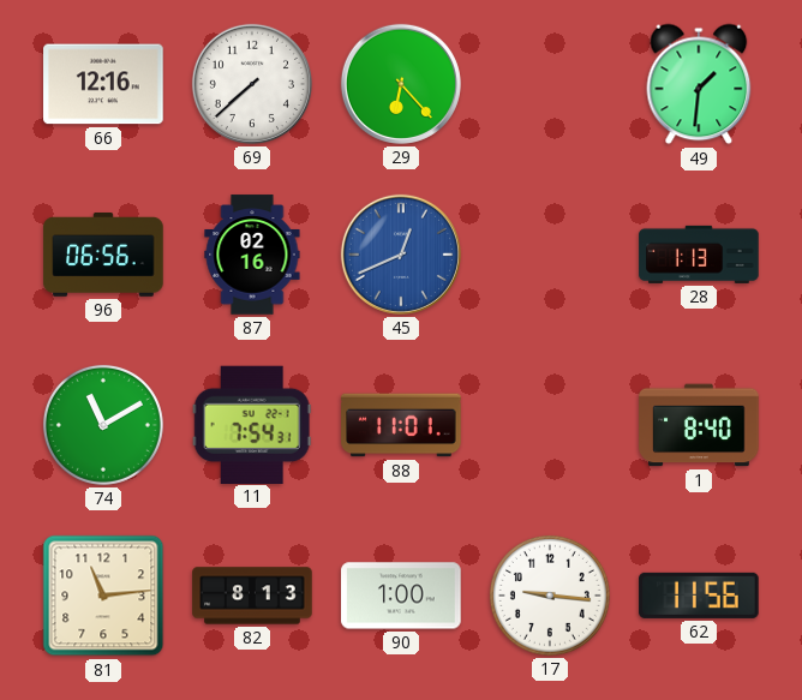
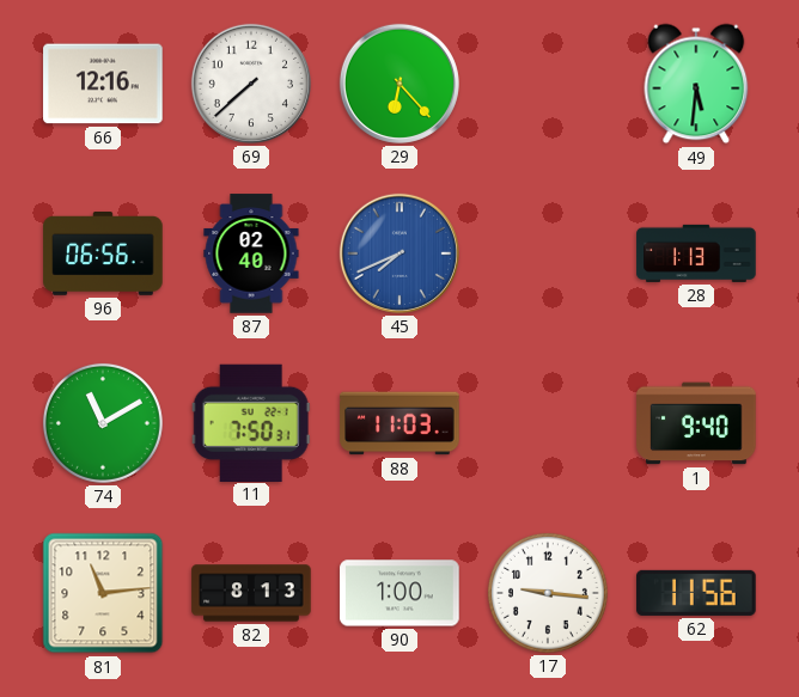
49: 1:31 -> 5:31
87: 02:16 -> 02:40
45: 12:41 -> 7:41
11: 7:54 -> 7:50
88: 11:01 -> 11:03
1: 8:40 -> 9:40
